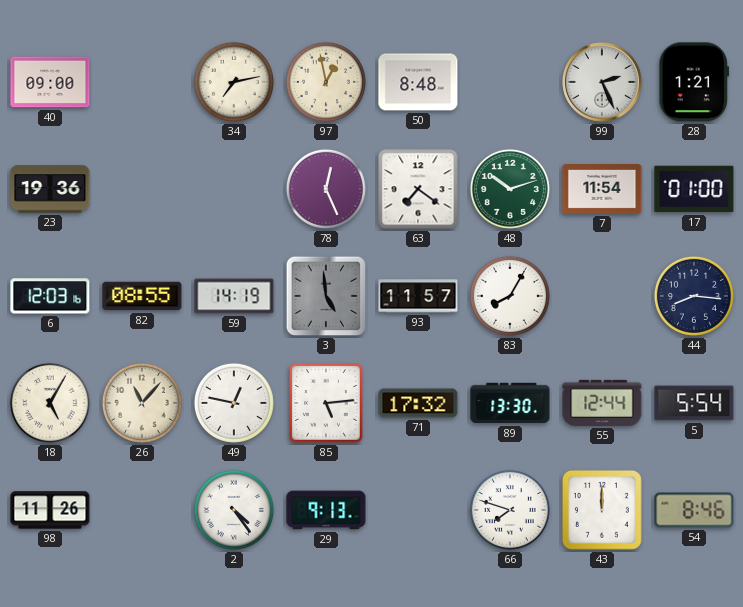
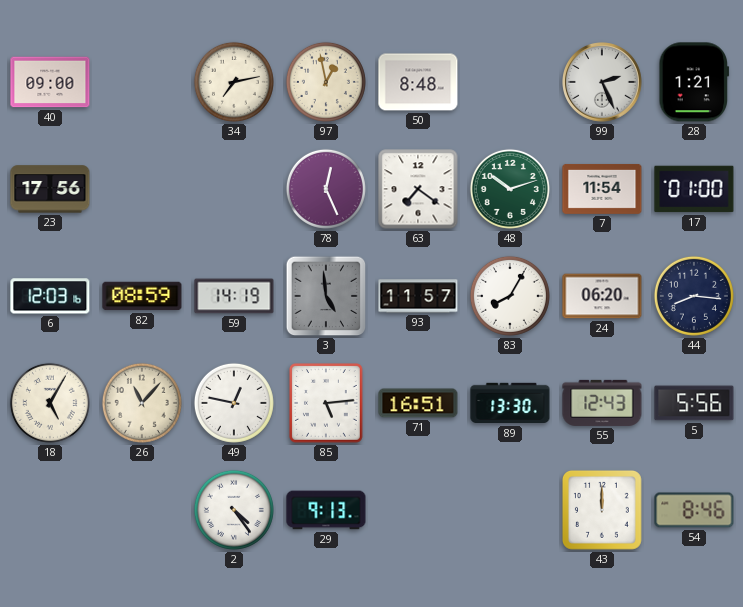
23: 19:36 -> 17:56
82: 08:55 -> 08:59
24: none -> 06:20
71: 17:32 -> 16:51
55: 12:44 -> 12:43
5: 5:54 -> 5:56
98: 11:26 -> none
66: 7:48 -> none
